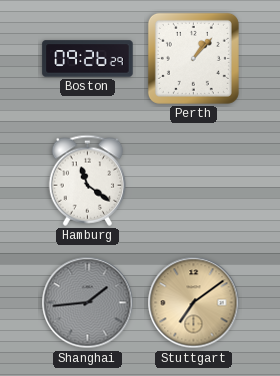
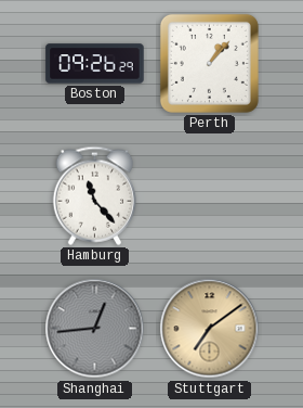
Hamburg: 11:21 -> 11:23
Shanghai: 1:44 -> 12:44
